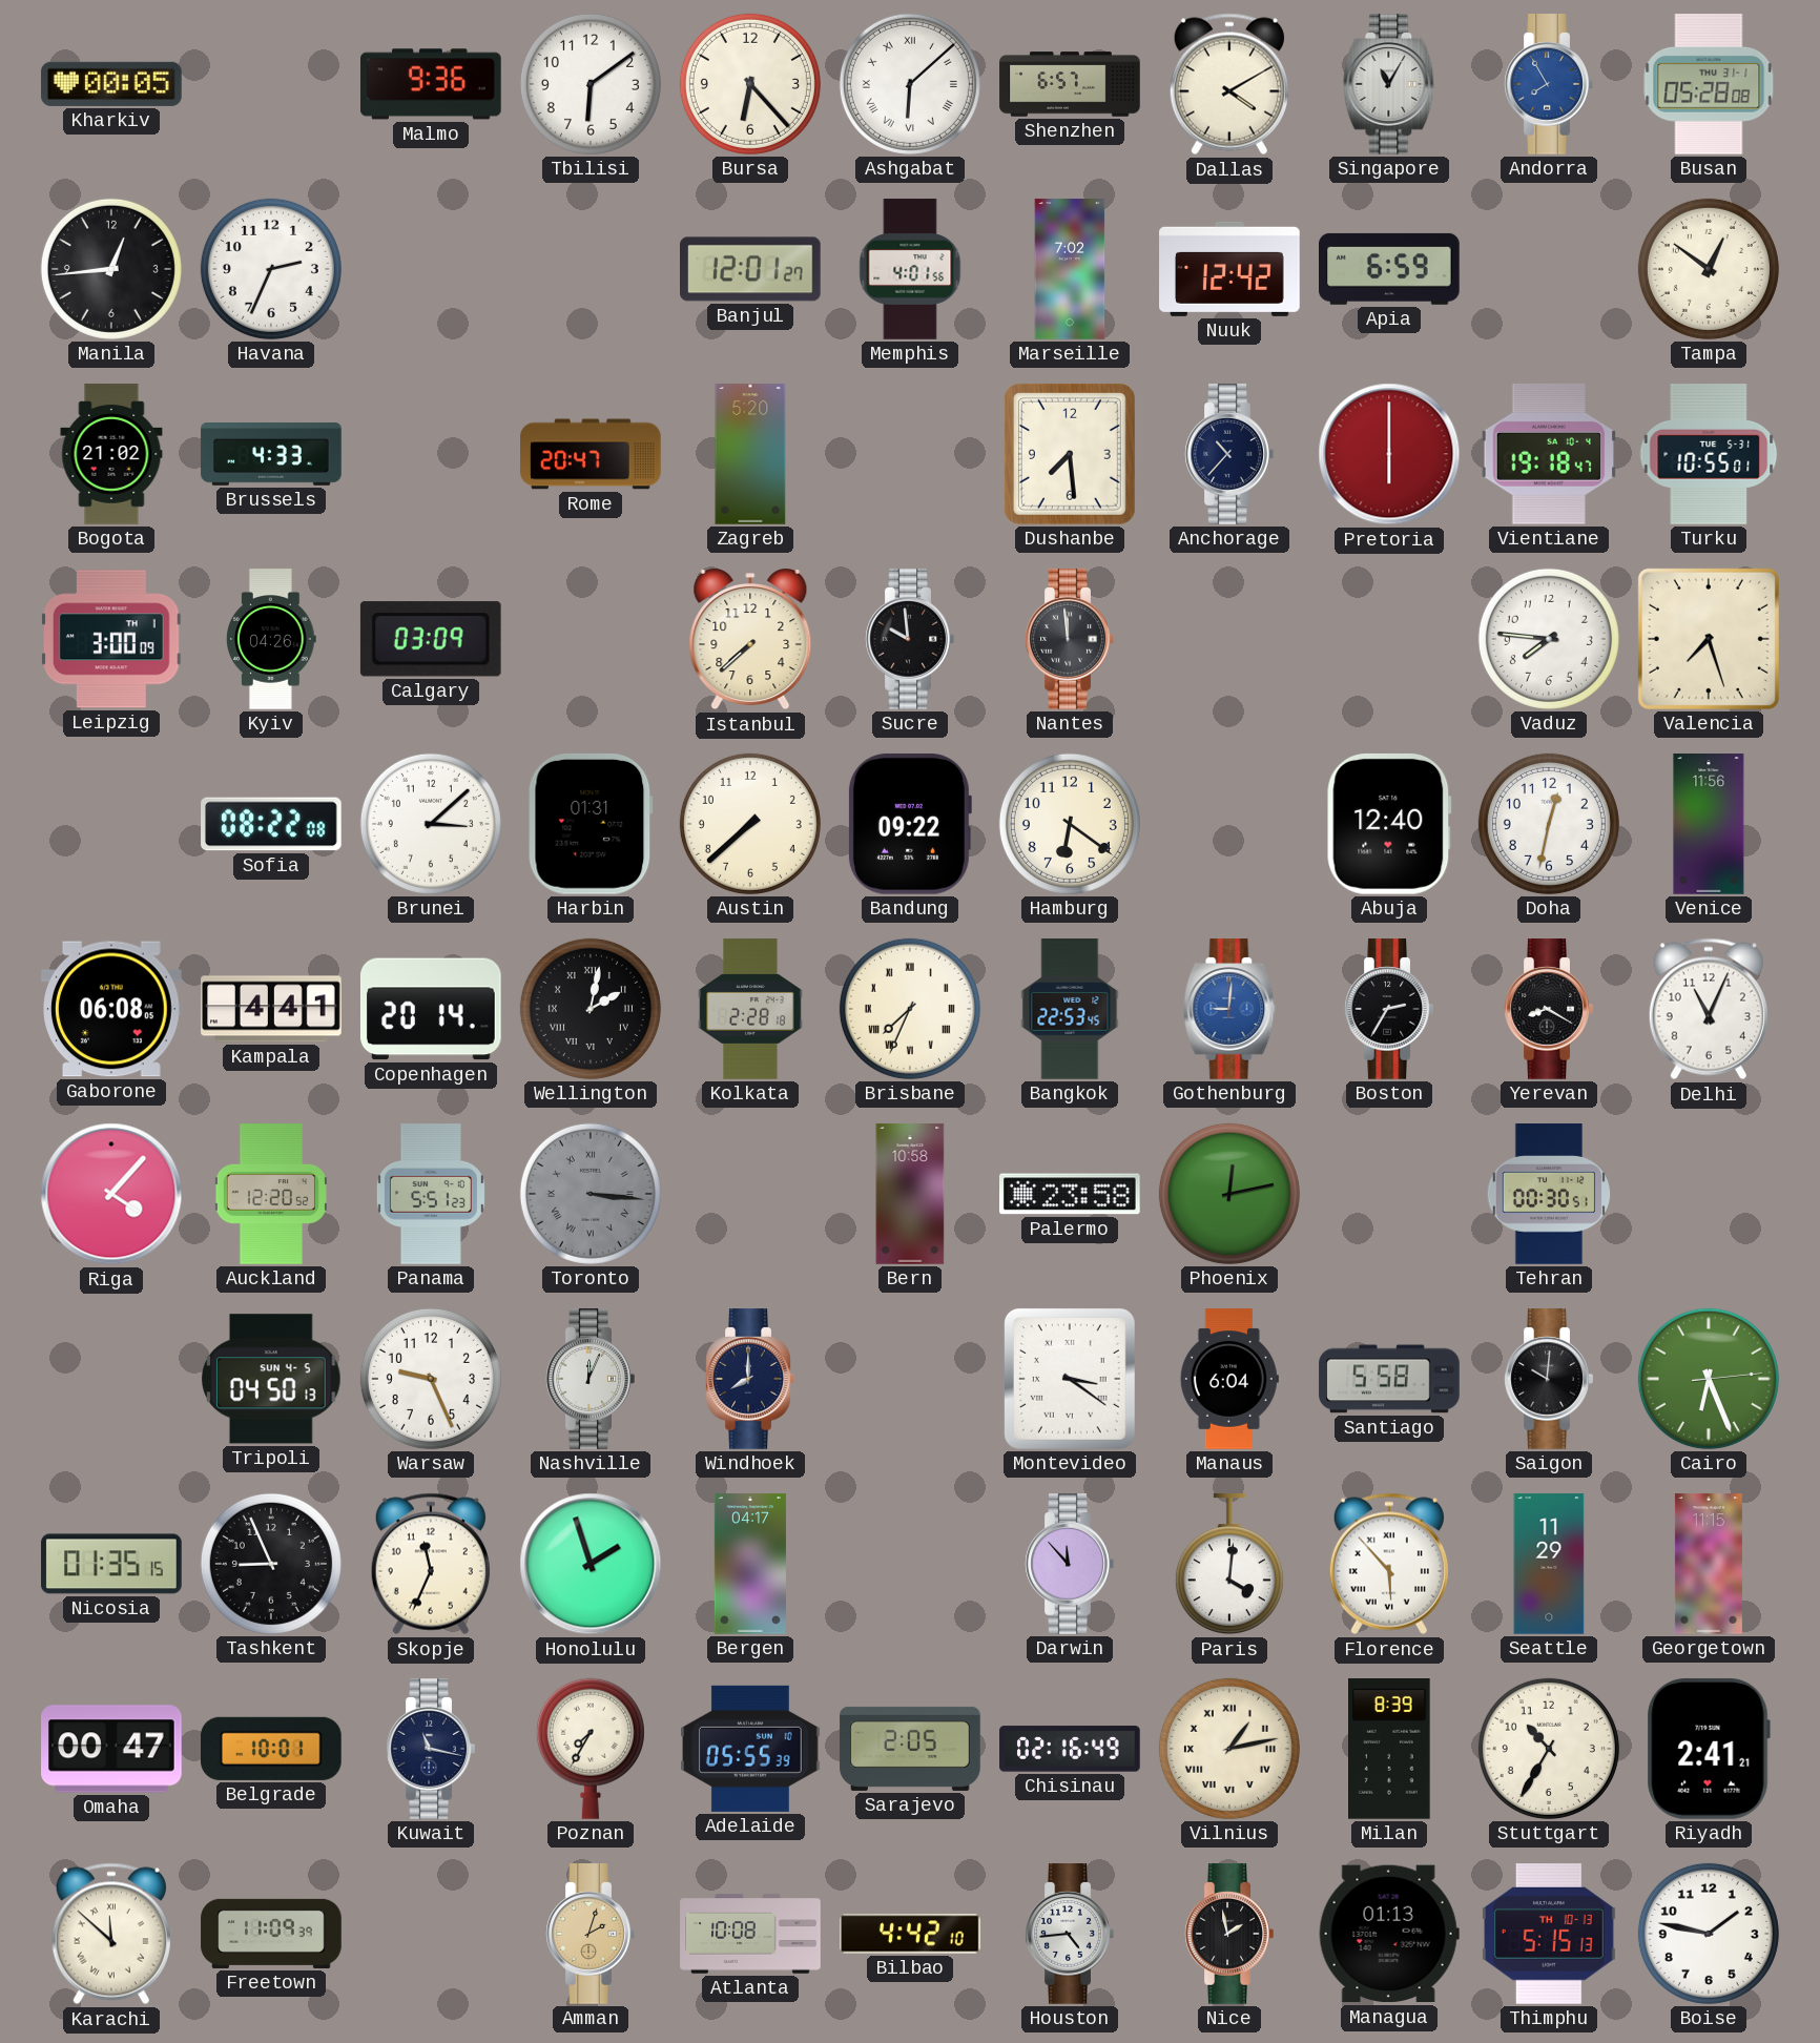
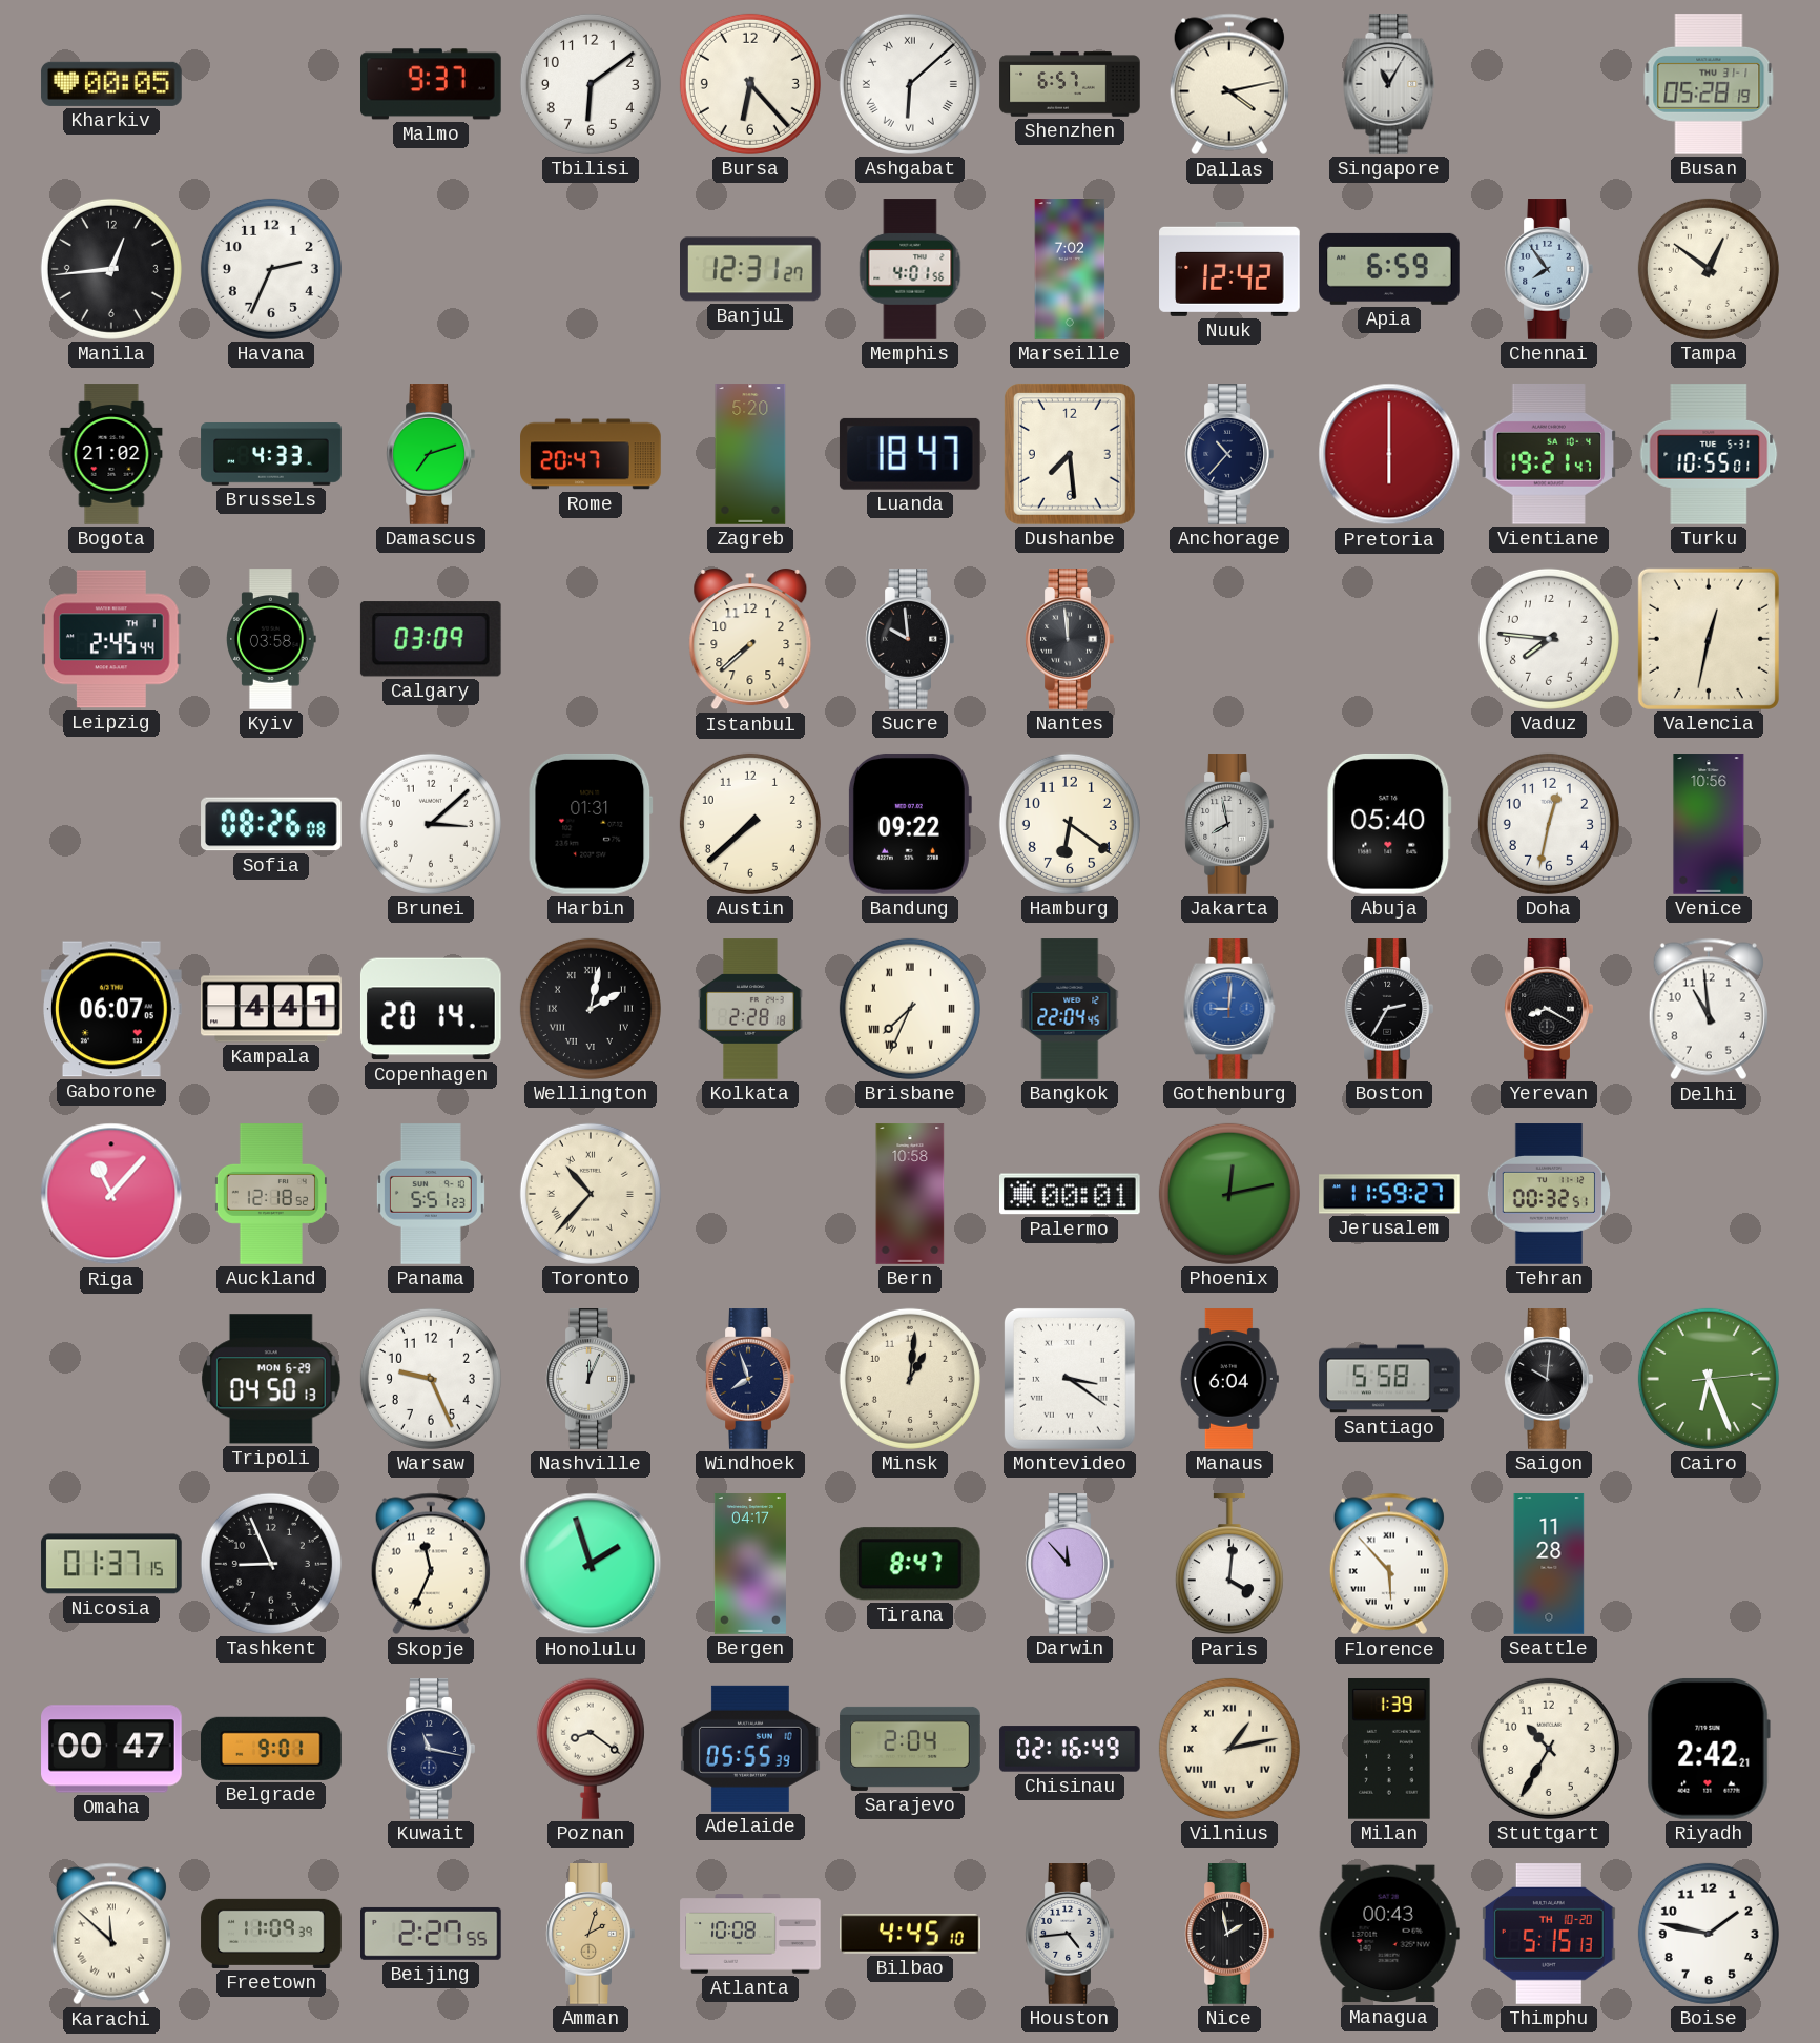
Malmo: 9:36 -> 9:37
Dallas: 4:10 -> 4:13
Andorra: 7:55 -> none
Busan: 05:28:08 -> 05:28:19
Banjul: 12:01 -> 12:31
Chennai: none -> 7:54
Damascus: none -> 7:12
Luanda: none -> 18:47
Vientiane: 19:18 -> 19:21
Leipzig: 3:00 -> 2:45
Kyiv: 04:26 -> 03:58
Valencia: 7:27 -> 12:32
Sofia: 08:22 -> 08:26
Jakarta: none -> 7:58
Abuja: 12:40 -> 05:40
Venice: 11:56 -> 10:56
Gaborone: 06:08 -> 06:07
Bangkok: 22:53 -> 22:04
Delhi: 11:04 -> 10:59
Riga: 4:07 -> 11:07
Auckland: 12:20 -> 12:18
Toronto: 3:16 -> 10:37
Toronto dial: grey -> cream
Palermo: 23:58 -> 00:01
Jerusalem: none -> 11:59
Tehran: 00:30 -> 00:32
Tripoli date: SUN 4-5 -> MON 6-29
Windhoek: 8:00 -> 7:57
Minsk: none -> 1:01
Nicosia: 01:35 -> 01:37
Tirana: none -> 8:47
Seattle: 11:29 -> 11:28
Georgetown: 11:15 -> none
Belgrade: 10:01 -> 9:01
Poznan: 7:35 -> 8:21
Sarajevo: 2:05 -> 2:04
Milan: 8:39 -> 1:39
Riyadh: 2:41 -> 2:42
Beijing: none -> 2:27
Bilbao: 4:42 -> 4:45
Managua: 01:13 -> 00:43
Thimphu date: TH 10-13 -> TH 10-20
